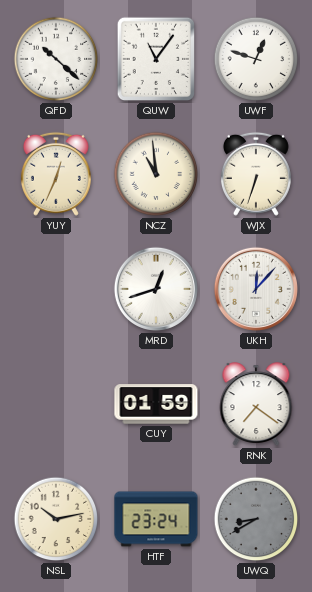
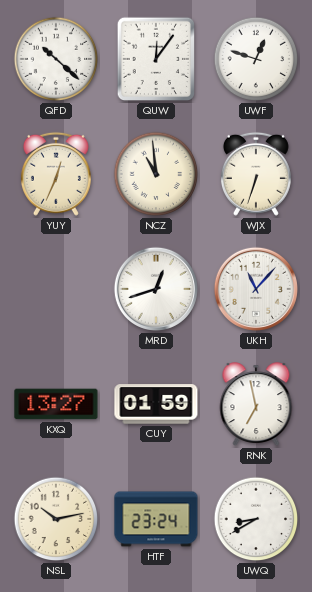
QUW: 11:06 -> 12:06
UKH: 12:07 -> 11:07
KXQ: none -> 13:27
RNK: 7:21 -> 6:58
UWQ dial: grey -> white
